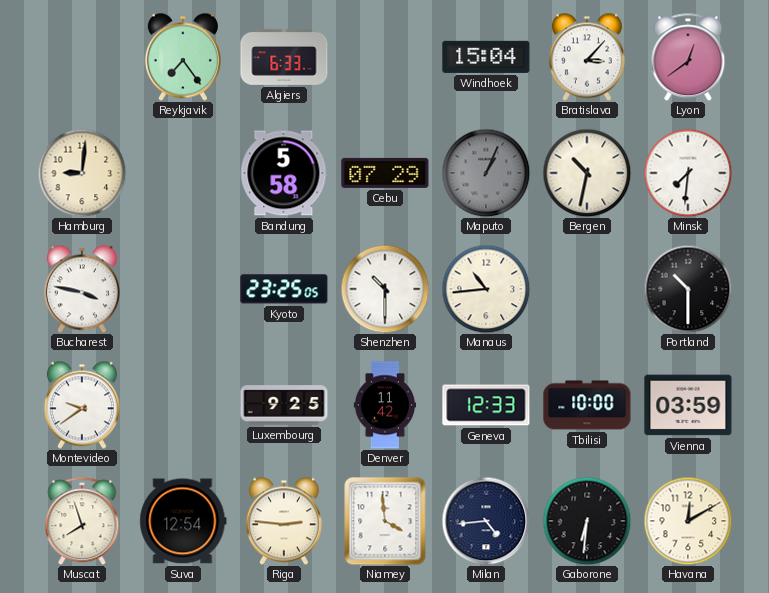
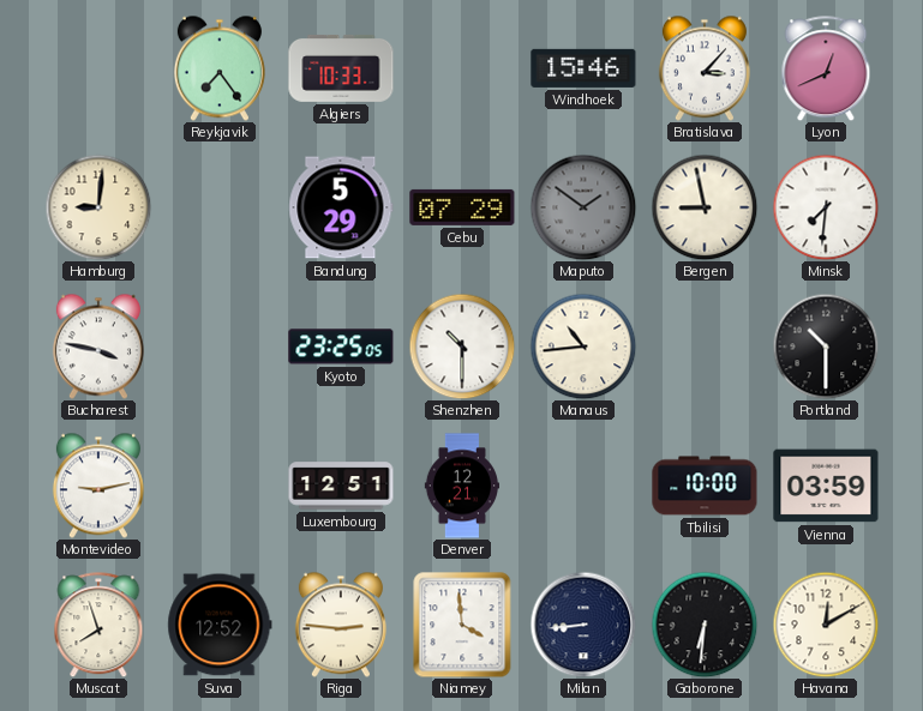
Algiers: 6:33 -> 10:33
Windhoek: 15:04 -> 15:46
Lyon: 12:39 -> 12:41
Bandung: 5:58 -> 5:29
Maputo: 1:04 -> 1:51
Bergen: 10:32 -> 8:58
Montevideo: 9:39 -> 9:13
Luxembourg: 9:25 -> 12:51
Denver: 11:42 -> 12:21
Geneva: 12:33 -> none
Suva: 12:54 -> 12:52
Milan: 4:44 -> 8:44
